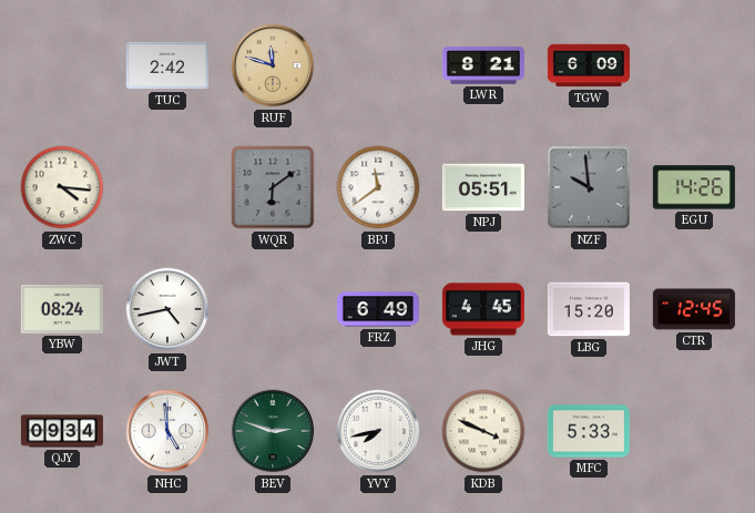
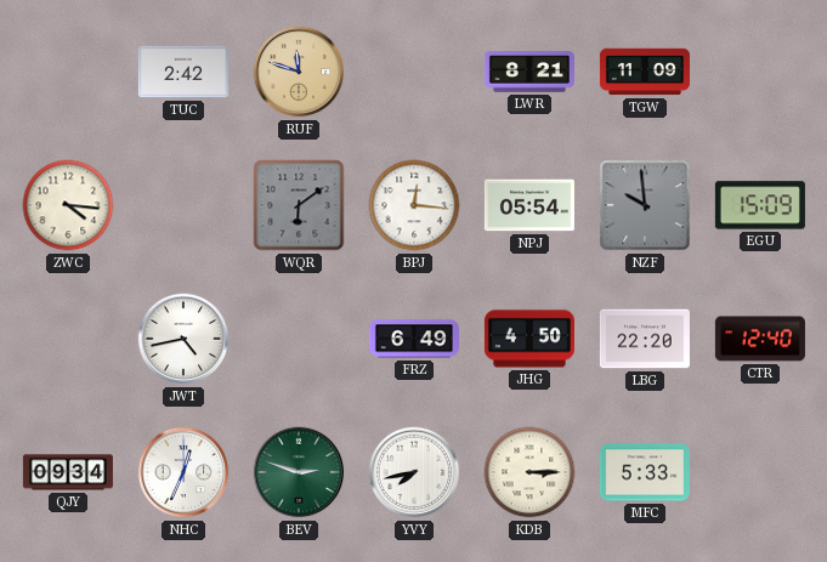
TGW: 6:09 -> 11:09
BPJ: 11:39 -> 12:16
NPJ: 05:51 -> 05:54
EGU: 14:26 -> 15:09
YBW: 08:24 -> none
JHG: 4:45 -> 4:50
LBG: 15:20 -> 22:20
CTR: 12:45 -> 12:40
NHC: 4:59 -> 12:34
KDB: 3:49 -> 3:15
